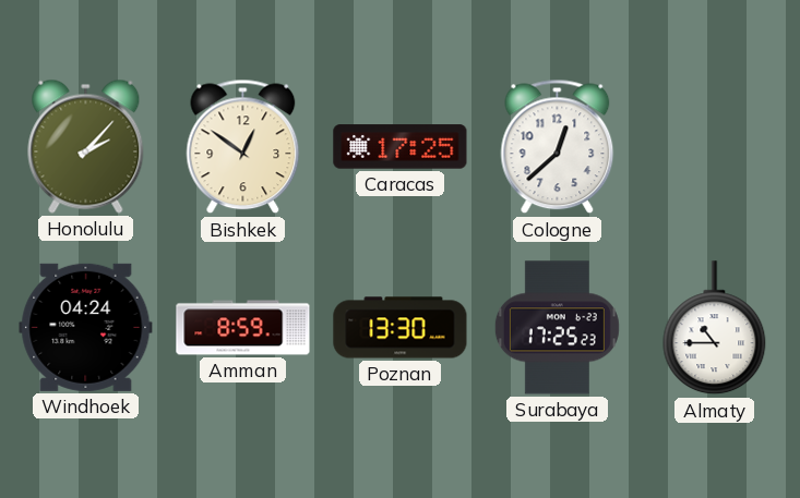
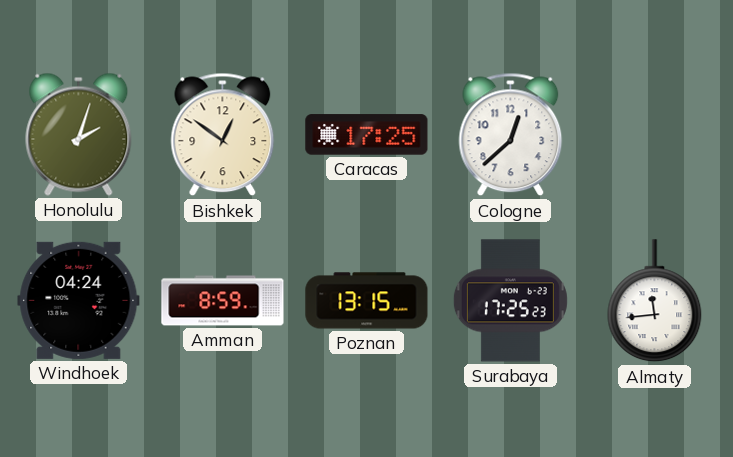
Honolulu: 2:07 -> 2:03
Poznan: 13:30 -> 13:15
Almaty: 10:45 -> 11:44
